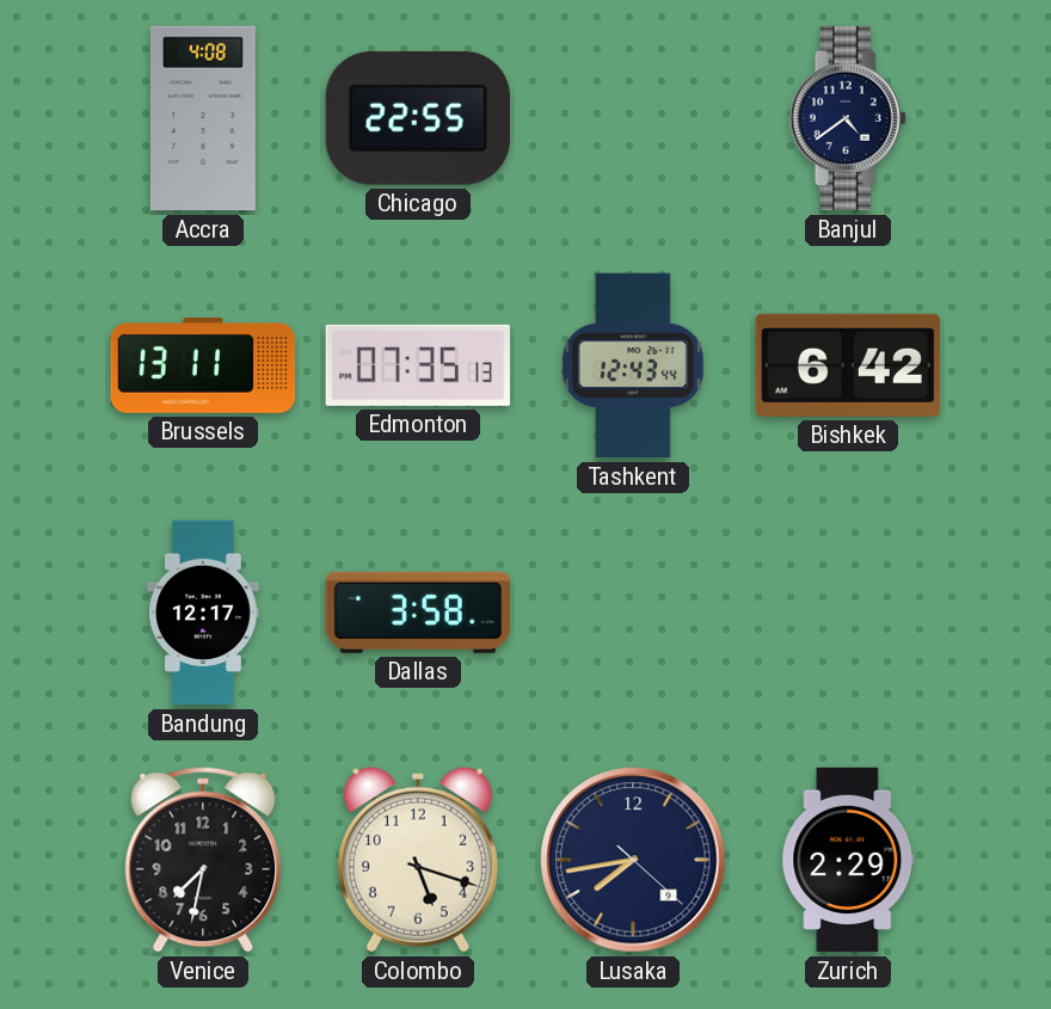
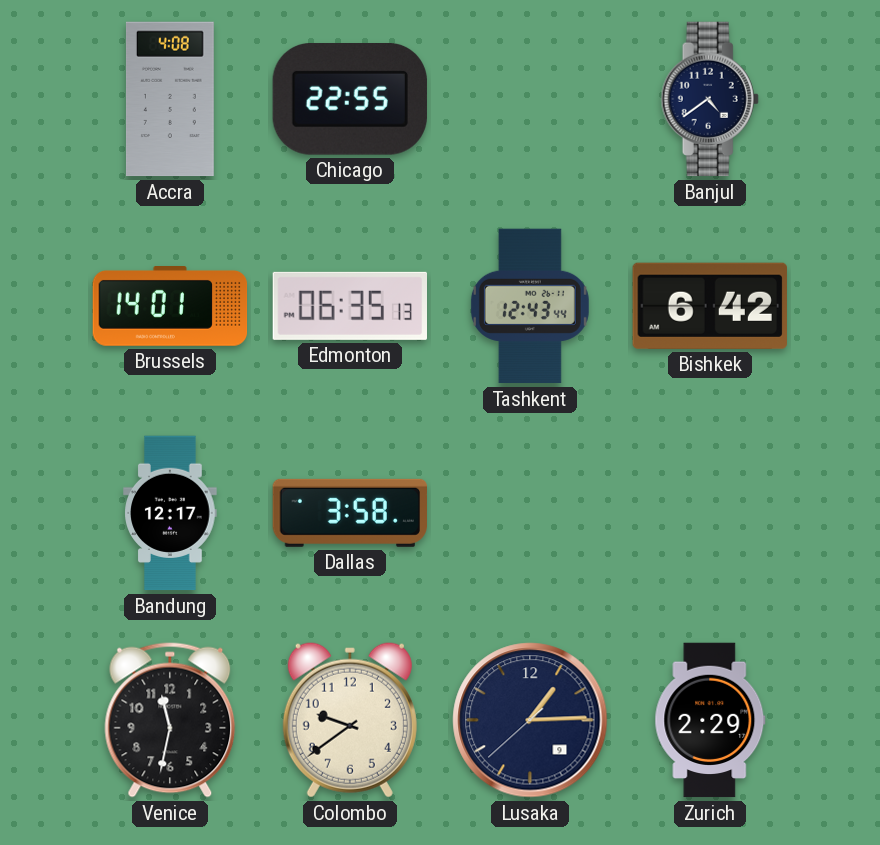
Brussels: 13:11 -> 14:01
Edmonton: 07:35 -> 06:35
Venice: 7:32 -> 11:32
Colombo: 5:18 -> 9:39
Lusaka: 7:43 -> 1:14
